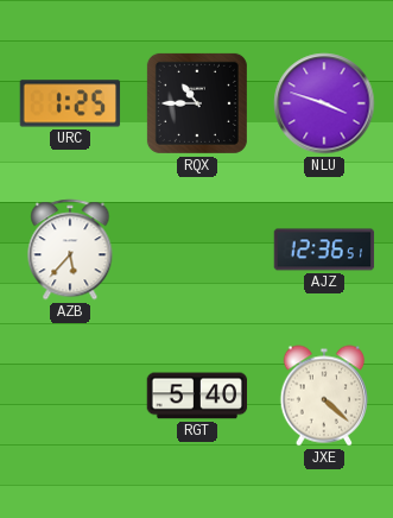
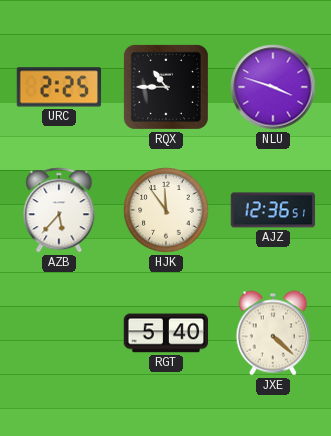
URC: 1:25 -> 2:25
HJK: none -> 11:54
